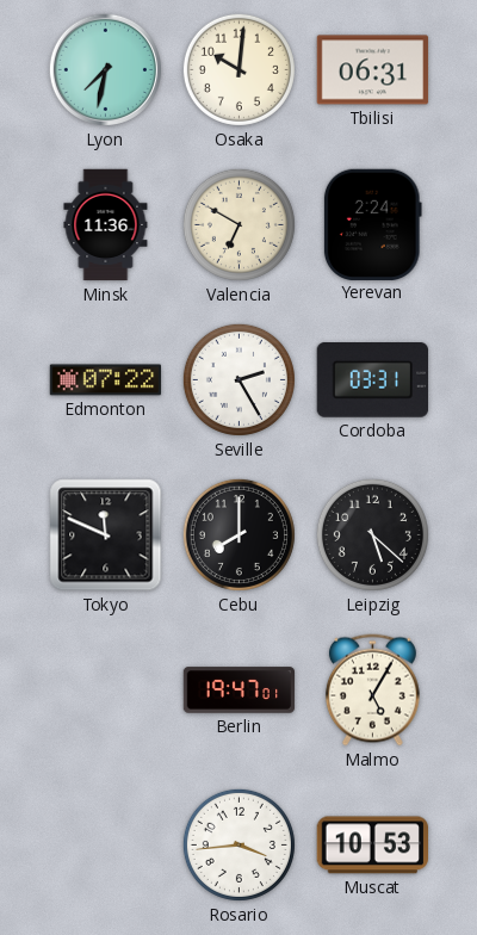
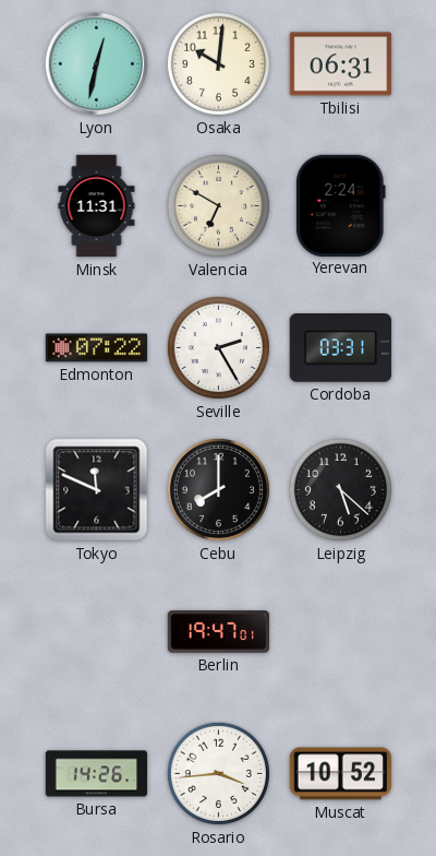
Lyon: 7:32 -> 12:32
Minsk: 11:36 -> 11:31
Malmo: 5:05 -> none
Bursa: none -> 14:26
Muscat: 10:53 -> 10:52
